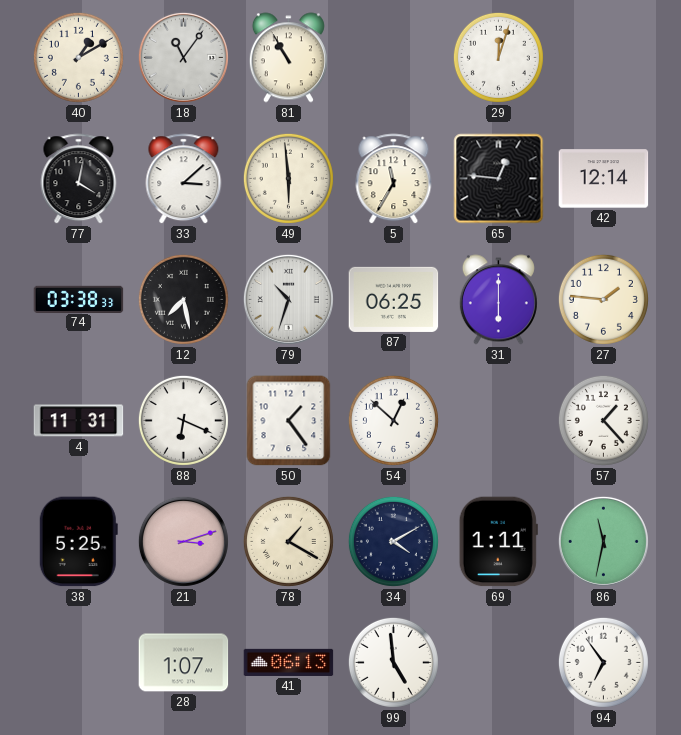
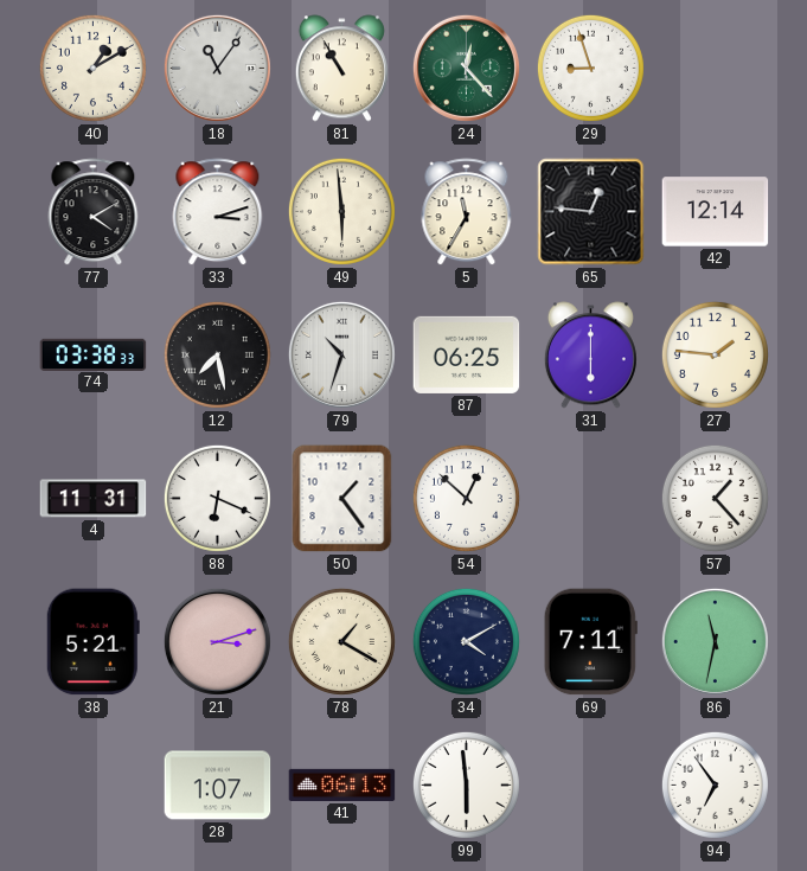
24: none -> 12:23
29: 12:03 -> 8:57
77: 4:02 -> 4:10
33: 3:08 -> 3:12
38: 5:25 -> 5:21
69: 1:11 -> 7:11
99: 4:59 -> 5:59
